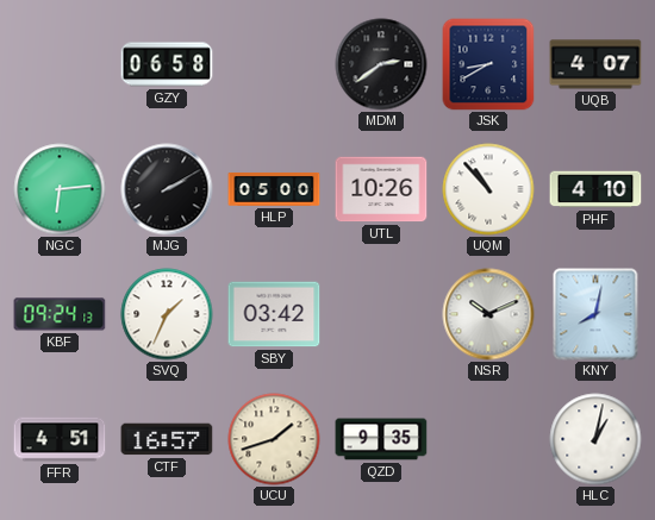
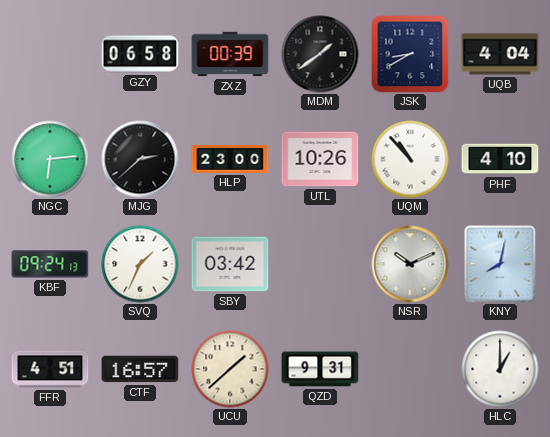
ZXZ: none -> 00:39
MDM: 2:39 -> 1:39
UQB: 4:07 -> 4:04
MJG: 2:10 -> 2:38
HLP: 05:00 -> 23:00
UCU: 1:42 -> 1:38
QZD: 9:35 -> 9:31
HLC: 1:02 -> 1:00
